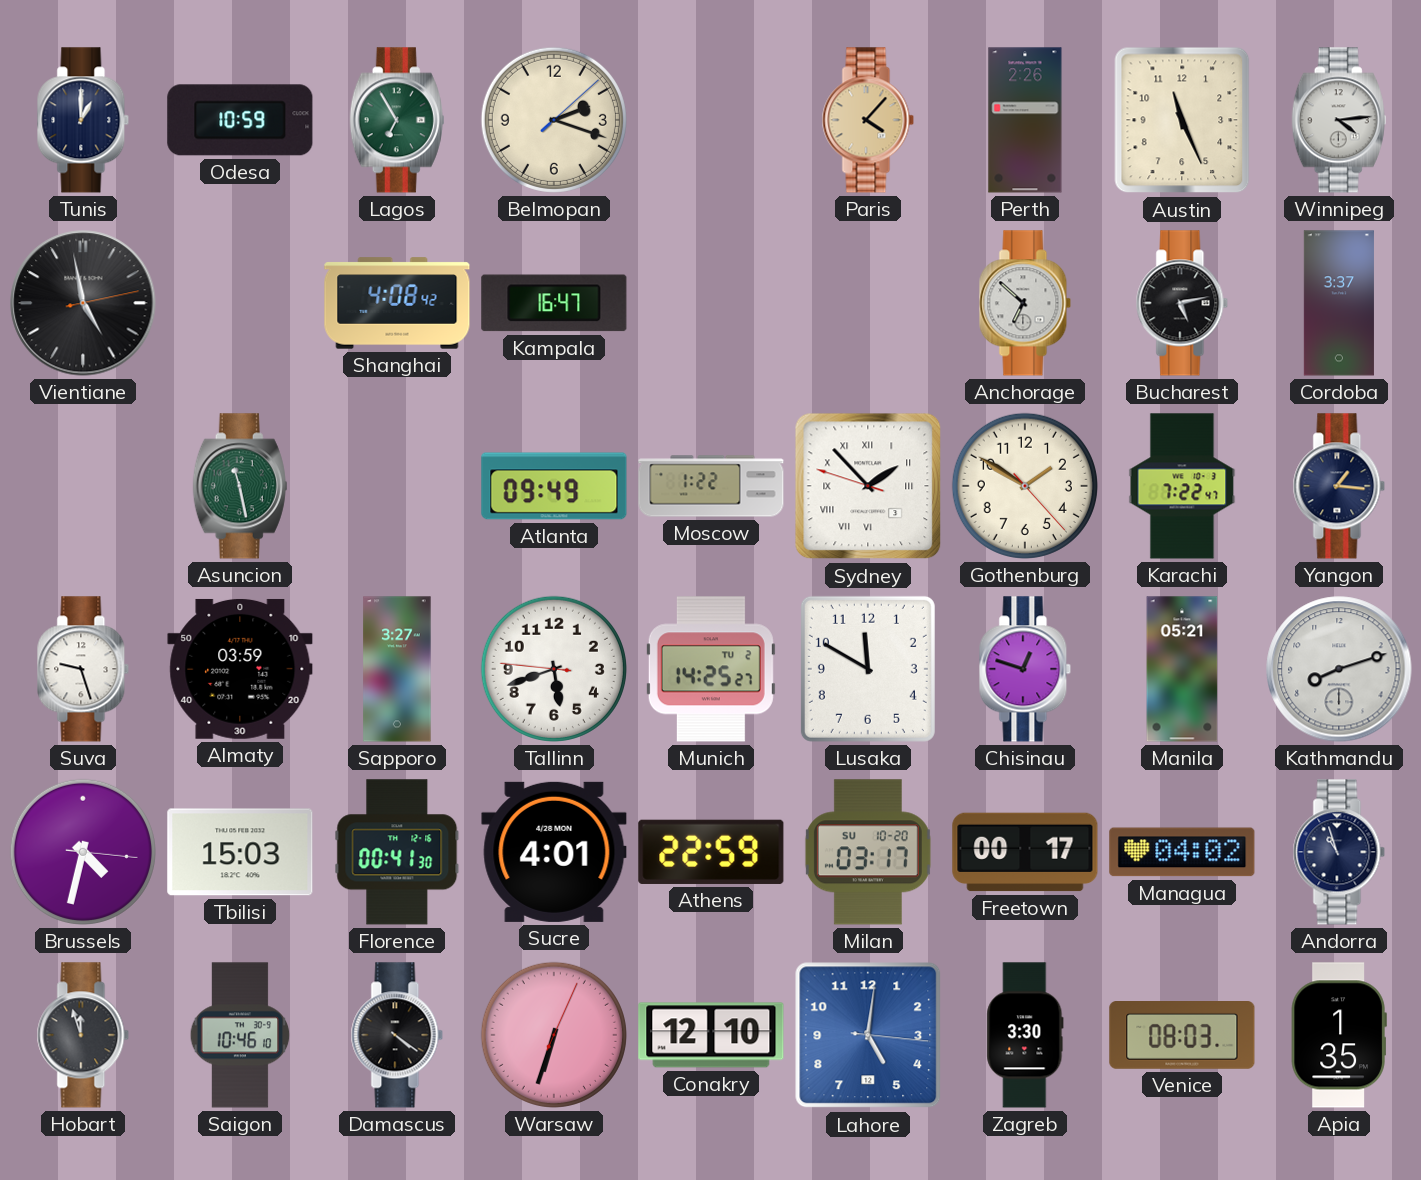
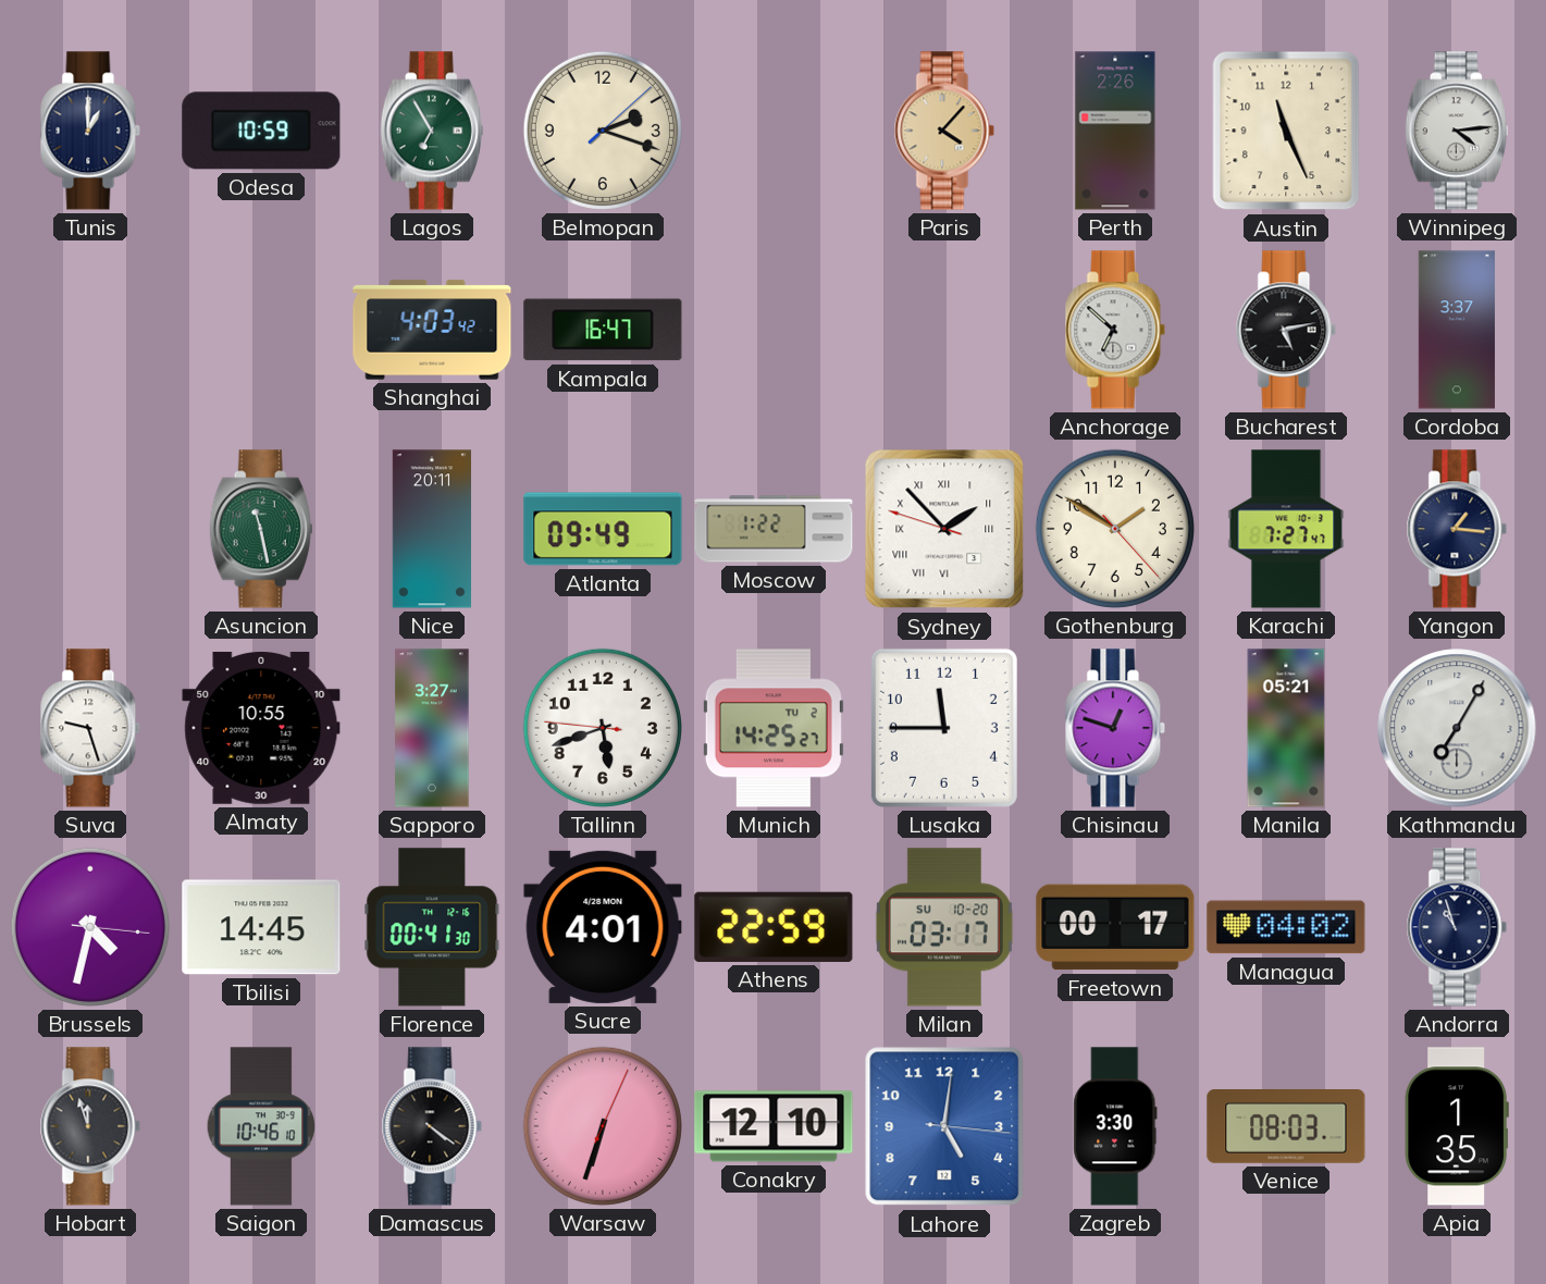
Vientiane: 4:58 -> none
Shanghai: 4:08 -> 4:03
Nice: none -> 20:11
Karachi: 7:22 -> 7:27
Almaty: 03:59 -> 10:55
Lusaka: 11:50 -> 11:45
Kathmandu: 8:12 -> 7:05
Tbilisi: 15:03 -> 14:45
